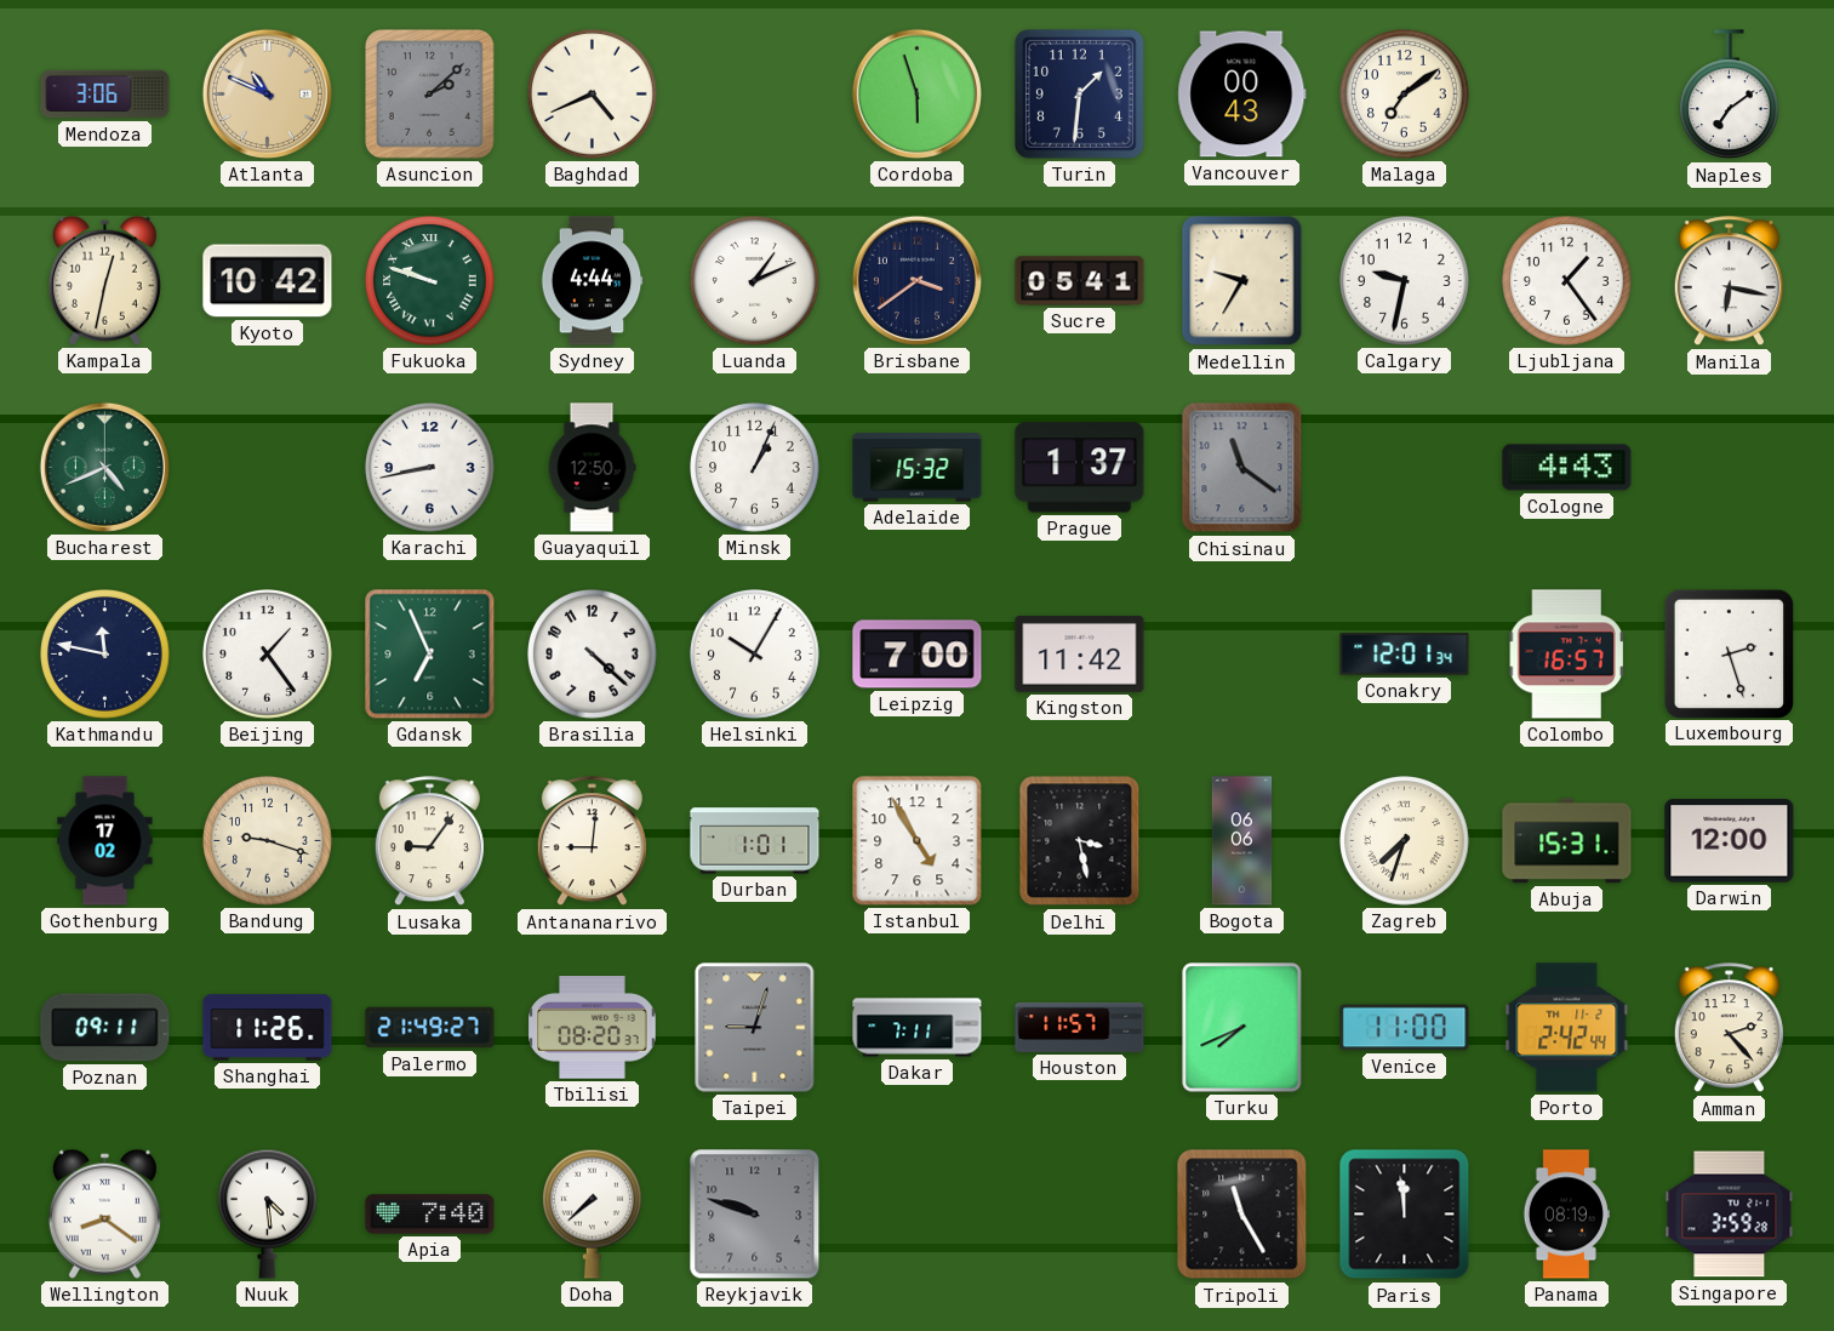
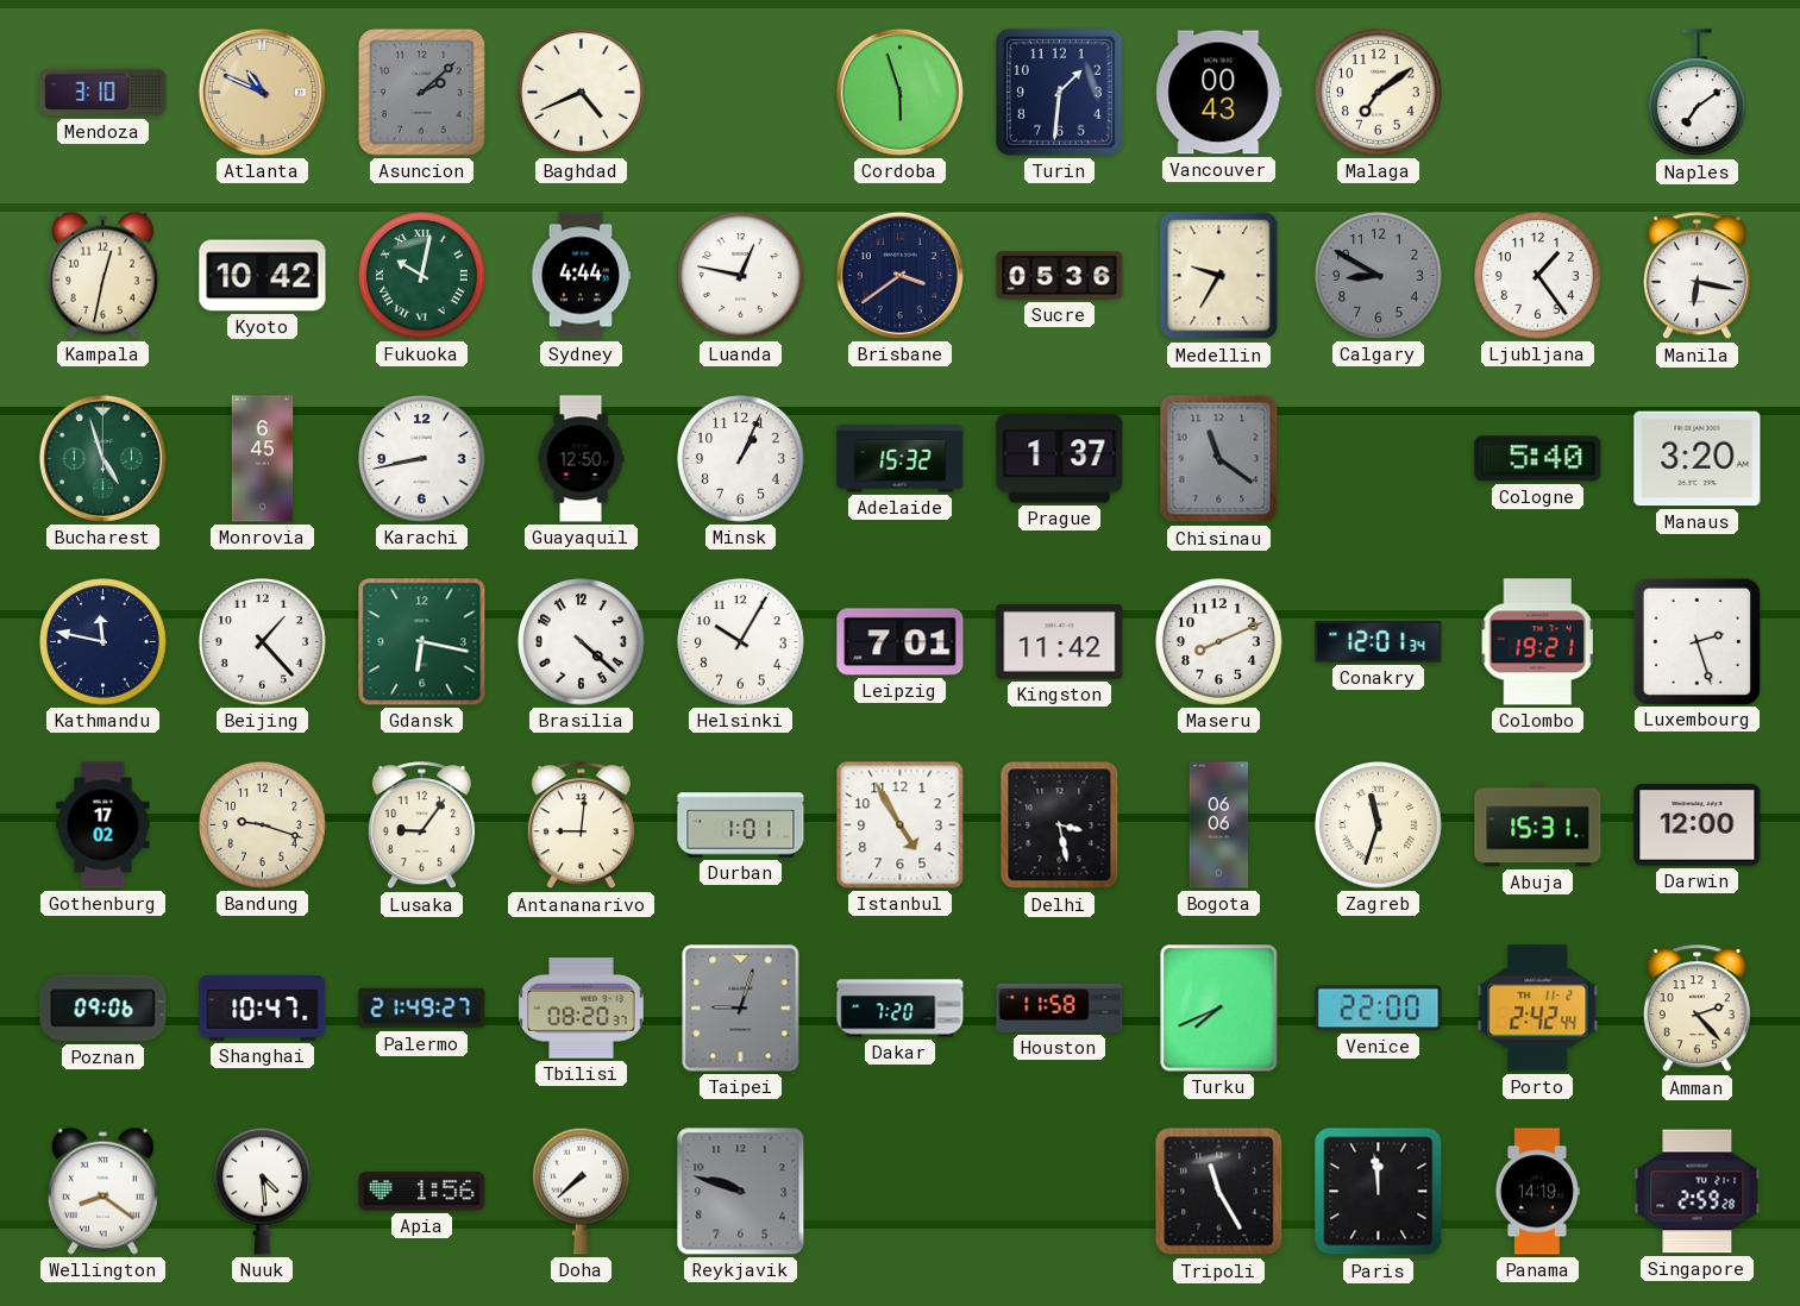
Mendoza: 3:06 -> 3:10
Fukuoka: 9:48 -> 10:02
Luanda: 1:11 -> 12:47
Sucre: 05:41 -> 05:36
Calgary: 9:32 -> 8:50
Calgary dial: white -> grey
Bucharest: 4:41 -> 4:57
Monrovia: none -> 6:45
Cologne: 4:43 -> 5:40
Manaus: none -> 3:20
Beijing: 1:24 -> 1:23
Gdansk: 6:56 -> 6:17
Leipzig: 7:00 -> 7:01
Maseru: none -> 8:11
Colombo: 16:57 -> 19:21
Zagreb: 7:33 -> 11:33
Poznan: 09:11 -> 09:06
Shanghai: 11:26 -> 10:47
Dakar: 7:11 -> 7:20
Houston: 11:57 -> 11:58
Venice: 11:00 -> 22:00
Apia: 7:40 -> 1:56
Panama: 08:19 -> 14:19
Singapore: 3:59 -> 2:59
